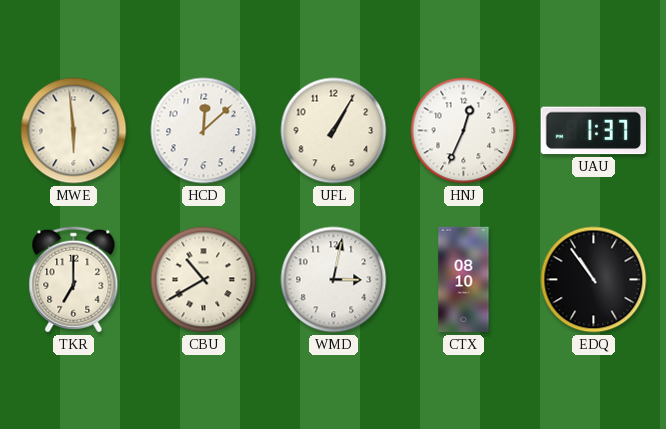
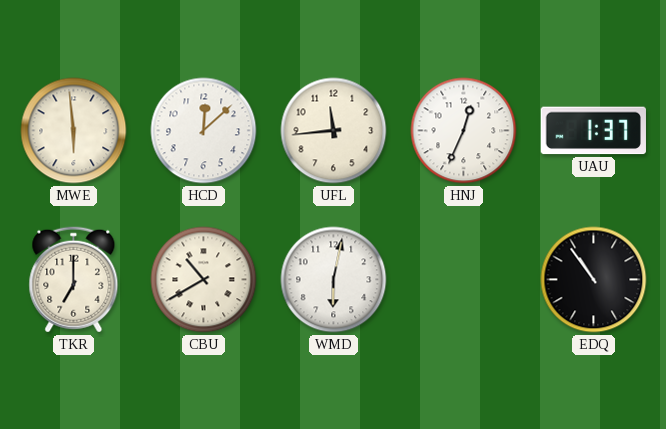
UFL: 1:05 -> 11:44
WMD: 3:02 -> 6:02
CTX: 08:10 -> none
